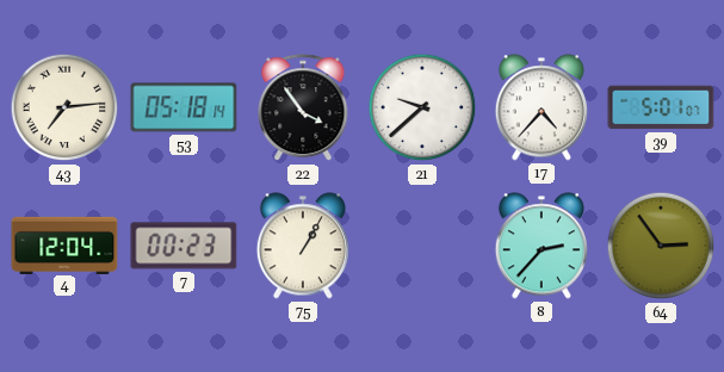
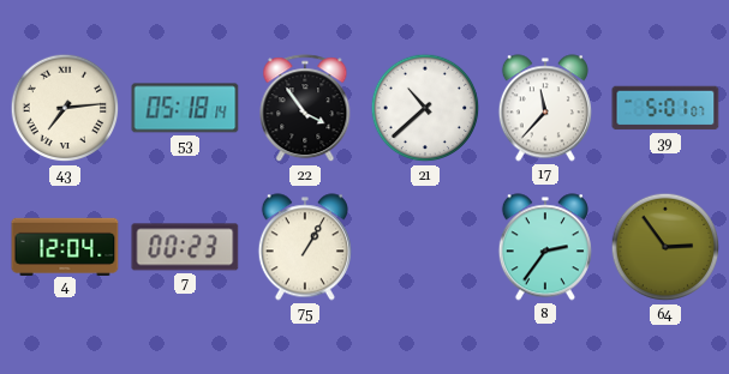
21: 9:38 -> 10:38
17: 4:37 -> 11:37
8: 2:37 -> 2:36
